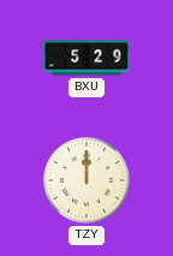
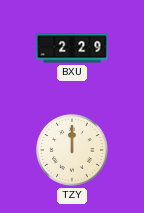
BXU: 5:29 -> 2:29
